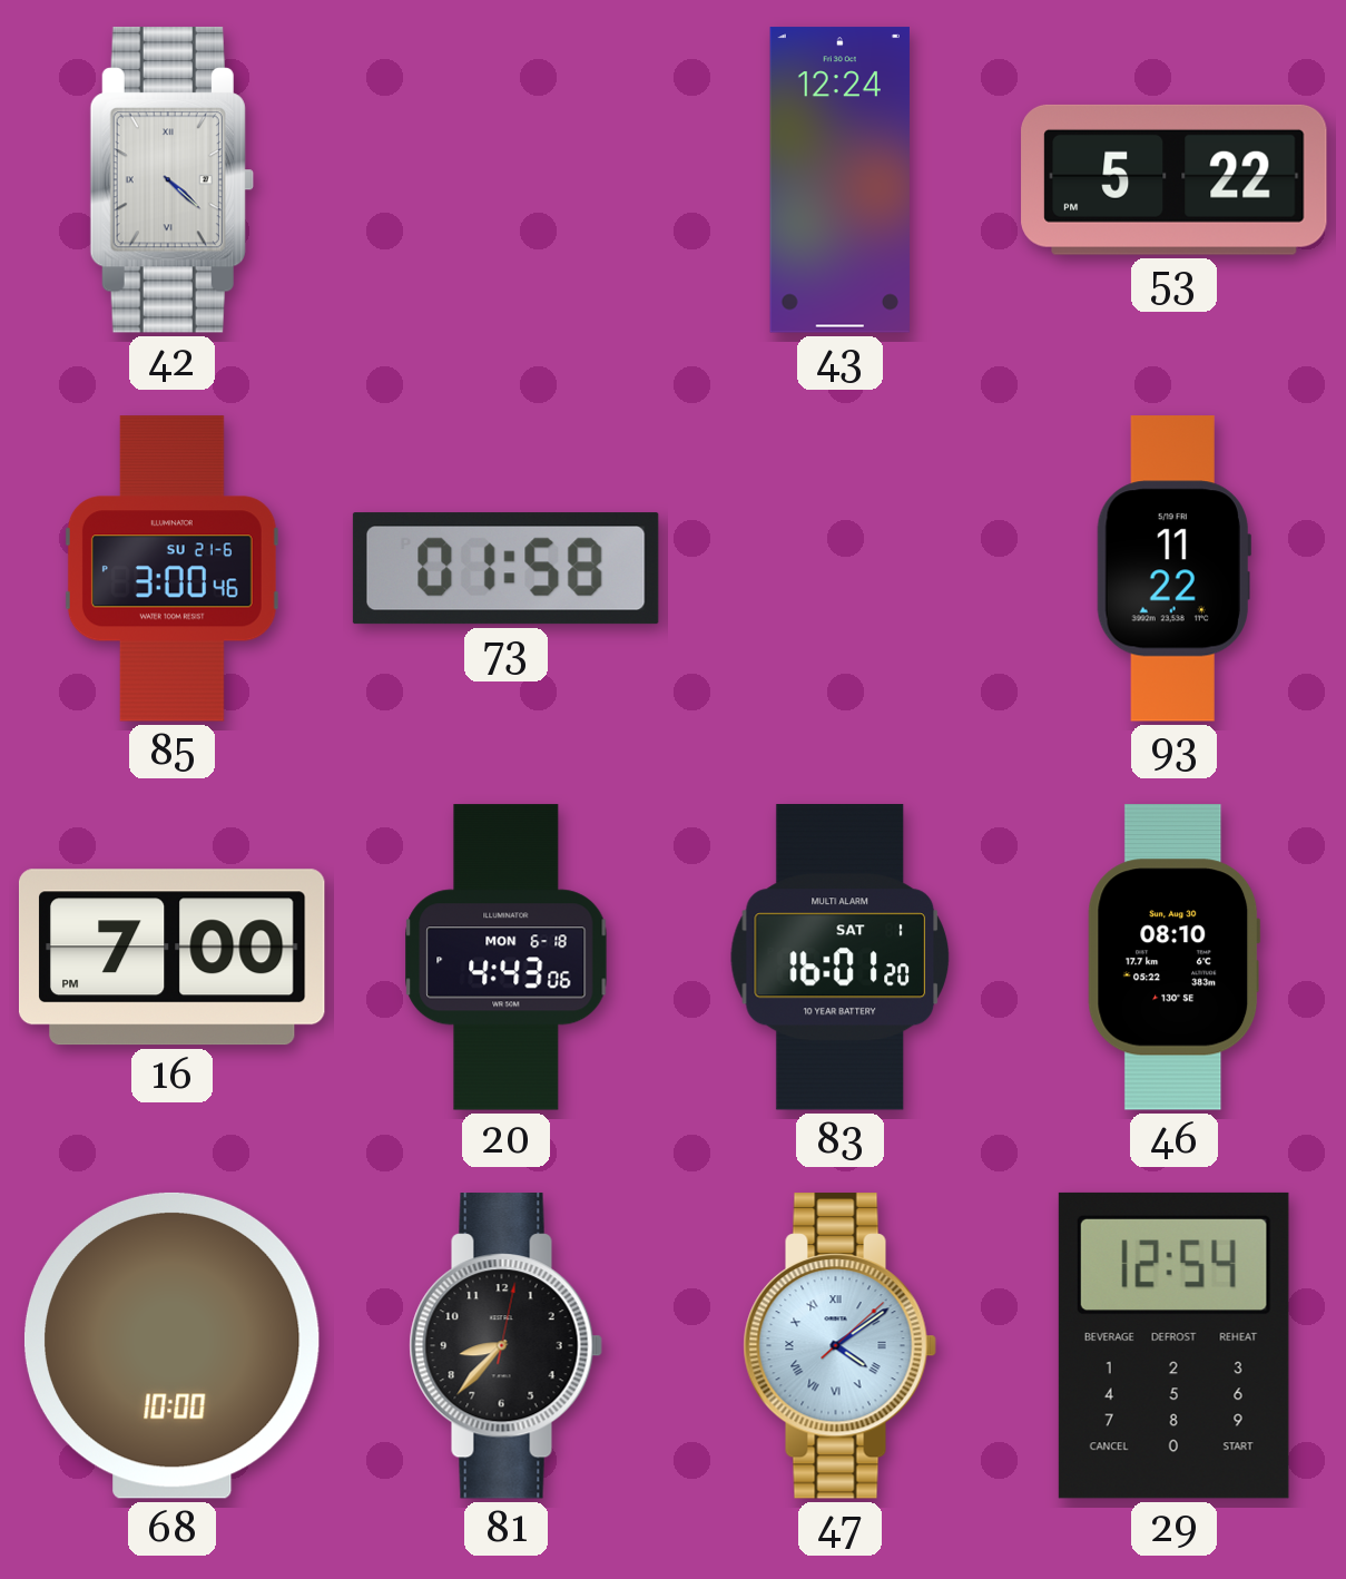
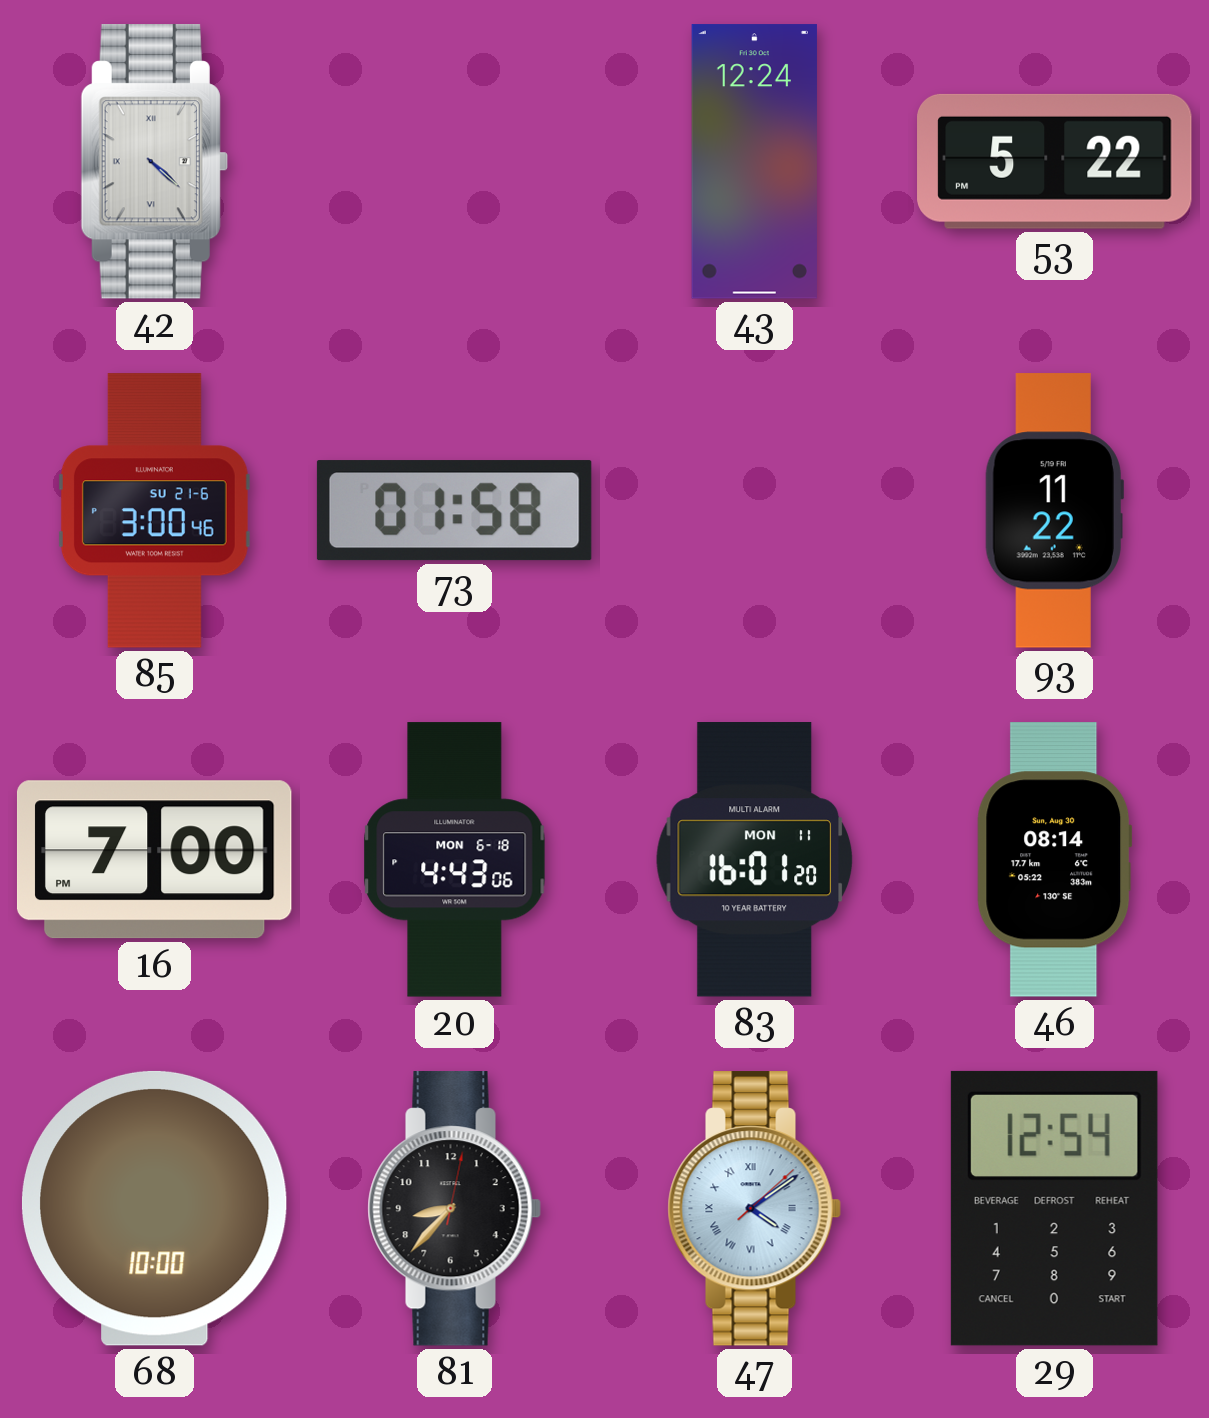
83 date: SAT 1 -> MON 11
46: 08:10 -> 08:14
